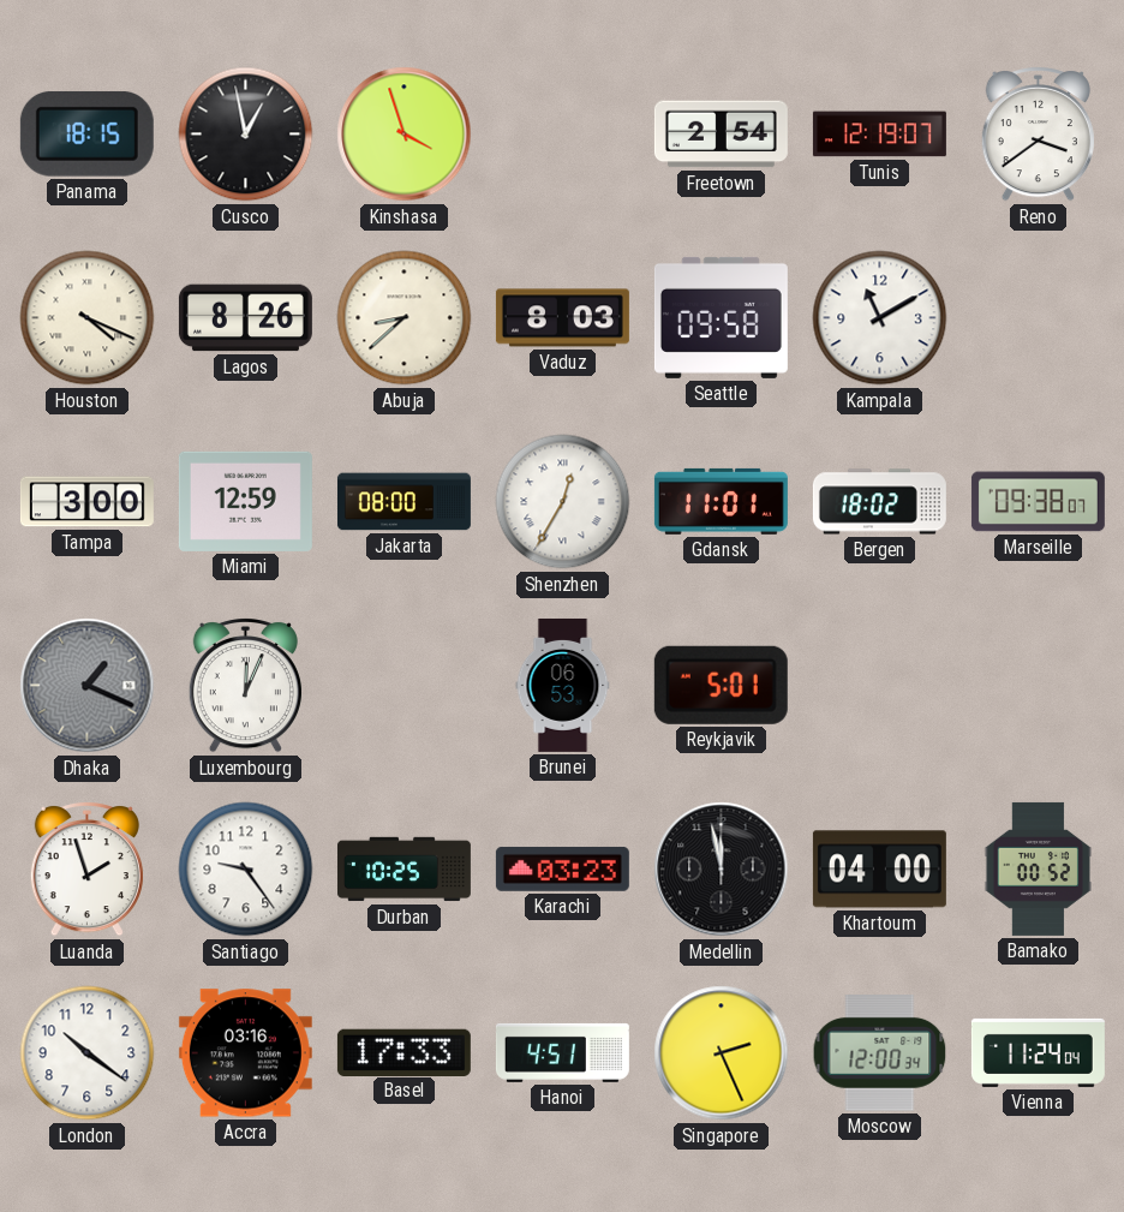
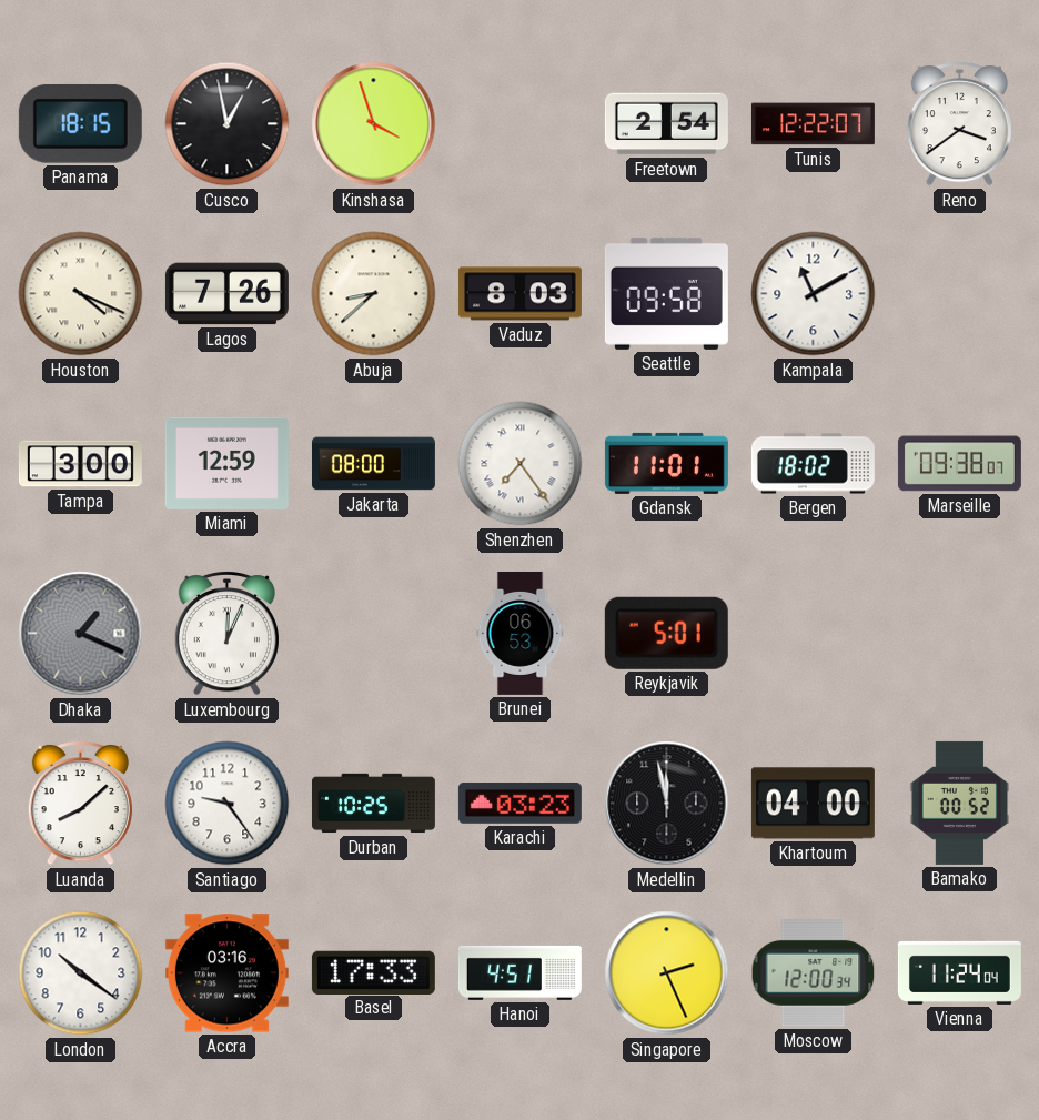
Tunis: 12:19 -> 12:22
Lagos: 8:26 -> 7:26
Shenzhen: 12:35 -> 7:24
Luanda: 1:57 -> 8:08
